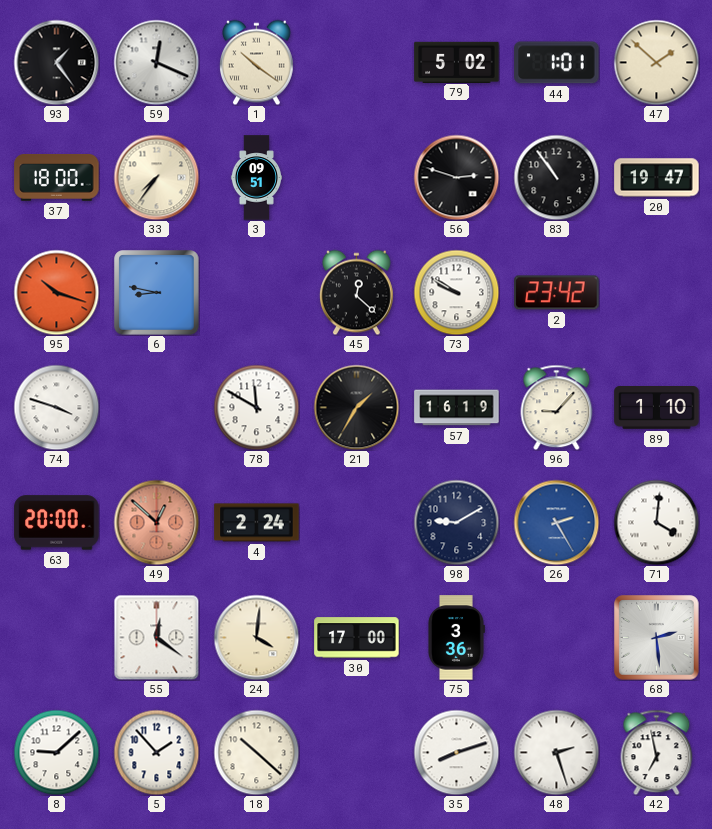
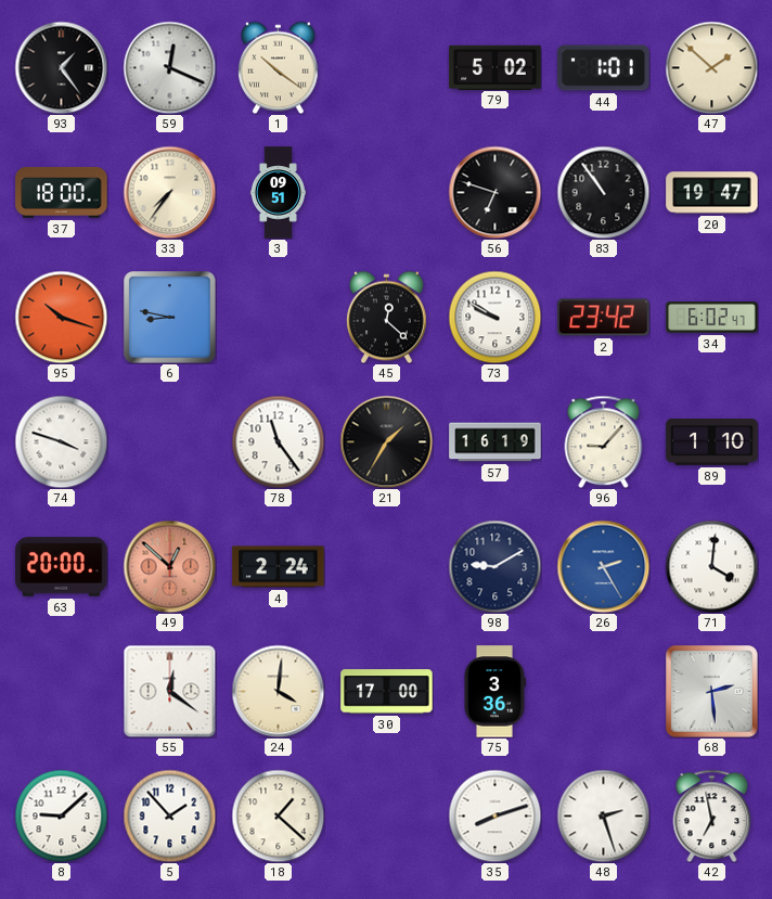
56: 2:48 -> 6:48
34: none -> 6:02
78: 11:50 -> 11:24
18: 10:22 -> 1:22
